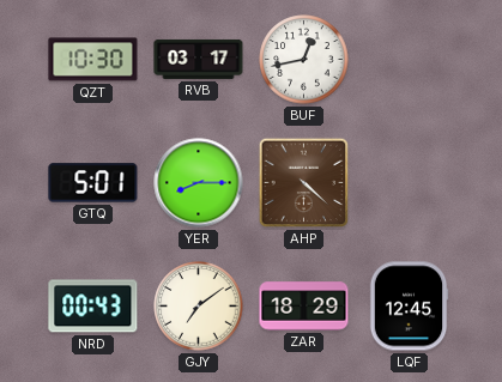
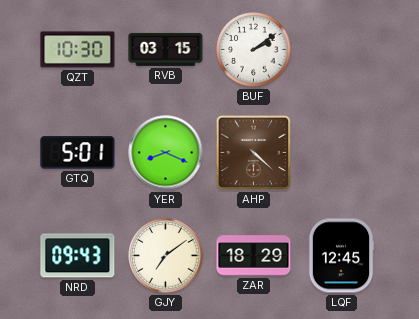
RVB: 03:17 -> 03:15
BUF: 12:43 -> 2:09
YER: 8:15 -> 8:19
NRD: 00:43 -> 09:43
